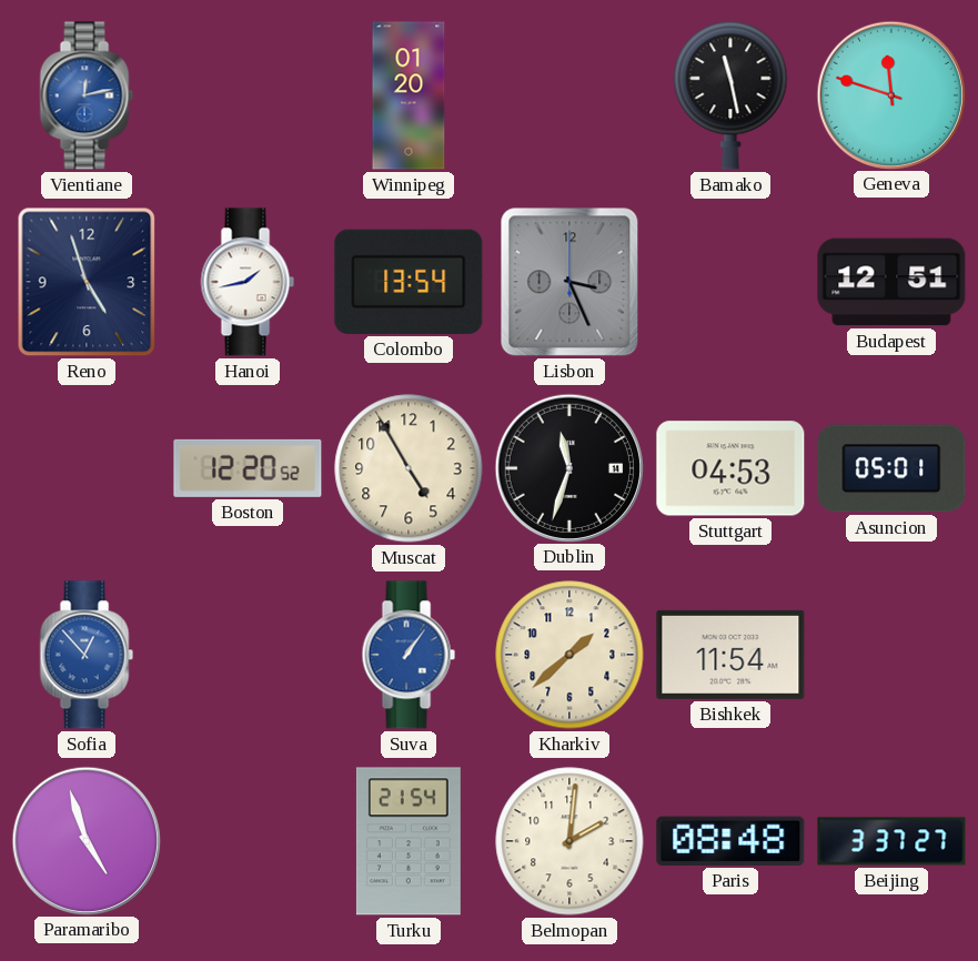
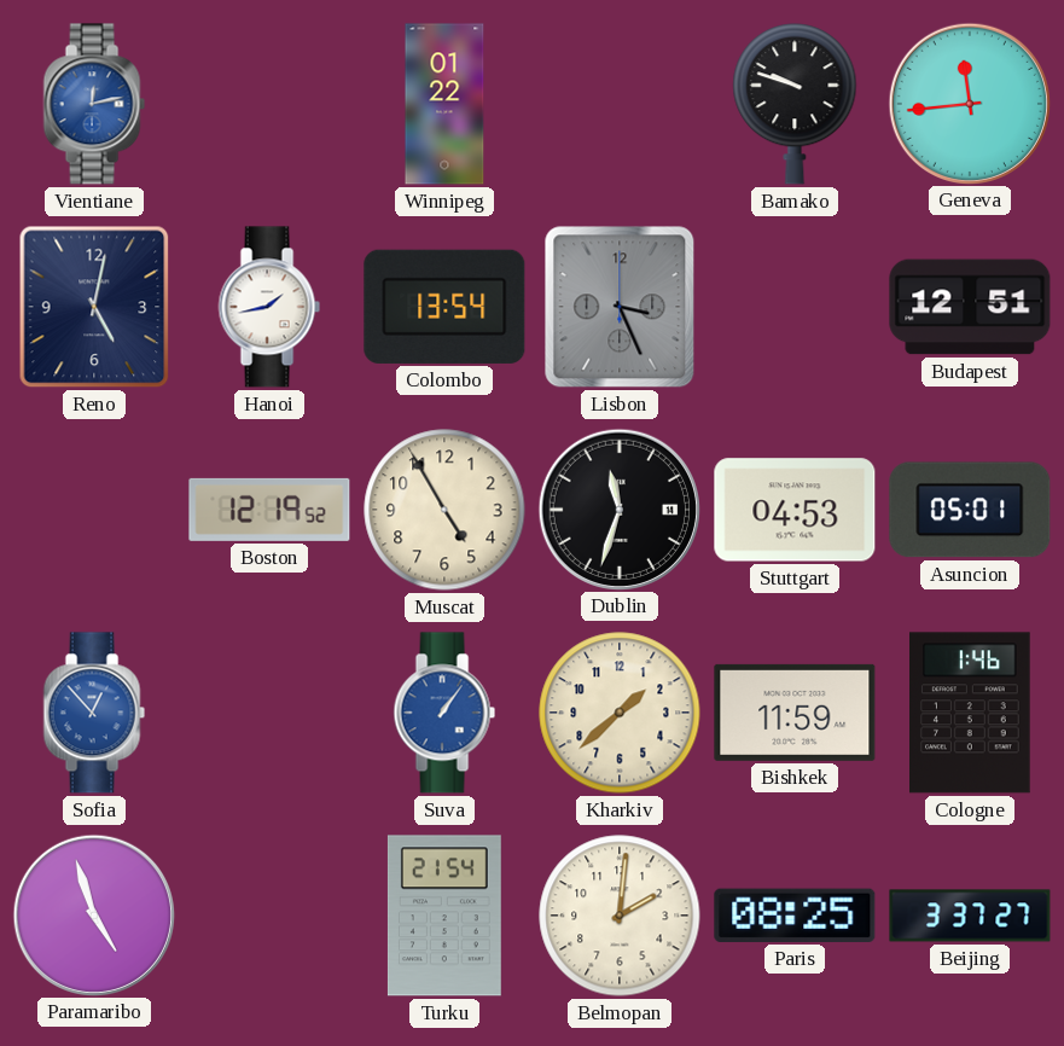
Winnipeg: 01:20 -> 01:22
Bamako: 11:28 -> 9:48
Geneva: 11:48 -> 11:44
Reno: 4:57 -> 5:02
Boston: 12:20 -> 12:19
Bishkek: 11:54 -> 11:59
Cologne: none -> 1:46
Paris: 08:48 -> 08:25
